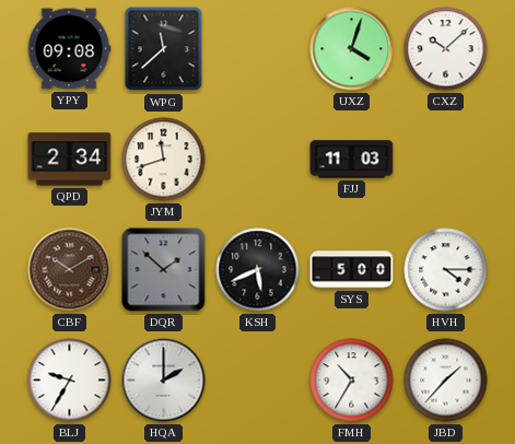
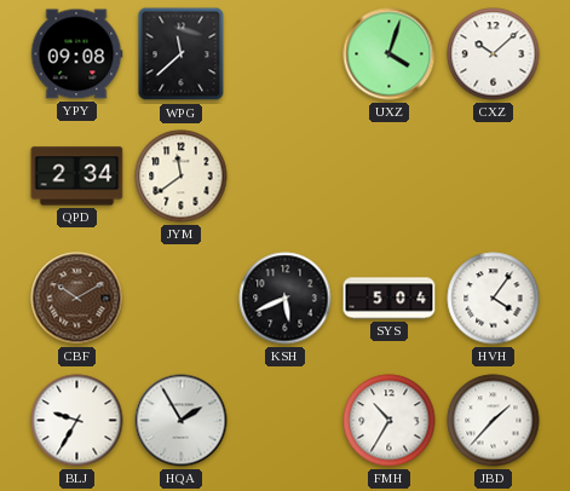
JYM: 11:42 -> 11:39
FJJ: 11:03 -> none
DQR: 1:52 -> none
SYS: 5:00 -> 5:04
HVH: 4:15 -> 4:06
HQA: 2:00 -> 1:55
